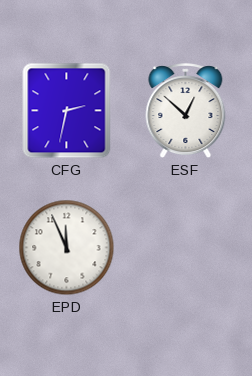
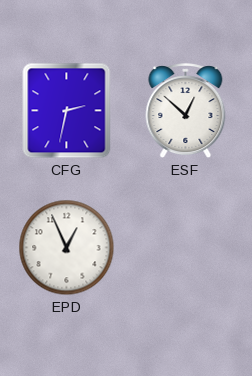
EPD: 11:56 -> 12:56
